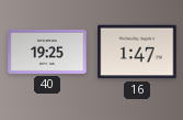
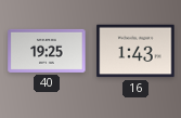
16: 1:47 -> 1:43
